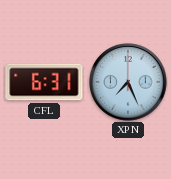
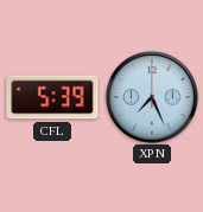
CFL: 6:31 -> 5:39
